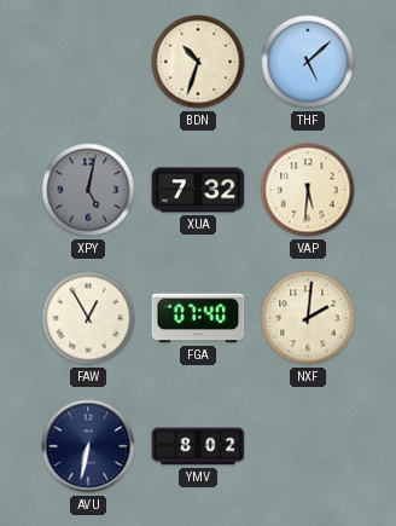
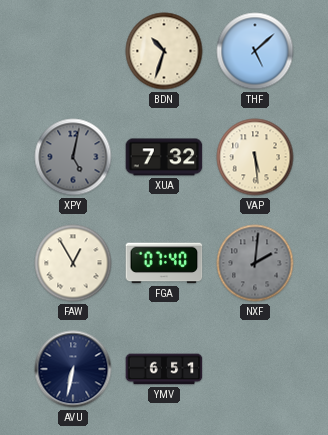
VAP: 5:31 -> 5:29
NXF dial: cream -> grey
YMV: 8:02 -> 6:51
